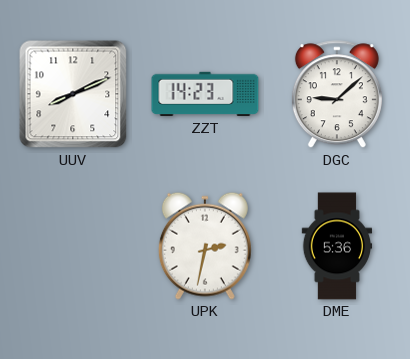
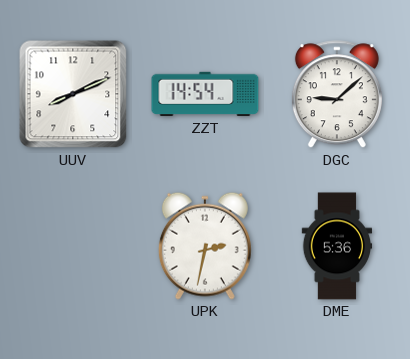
ZZT: 14:23 -> 14:54
